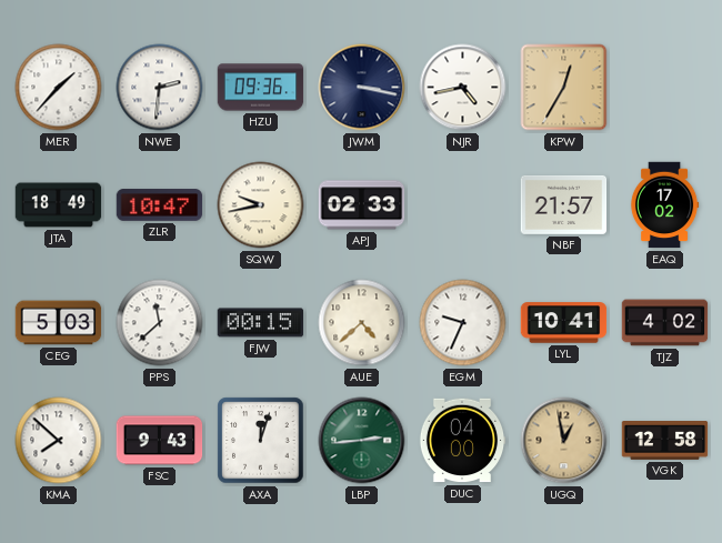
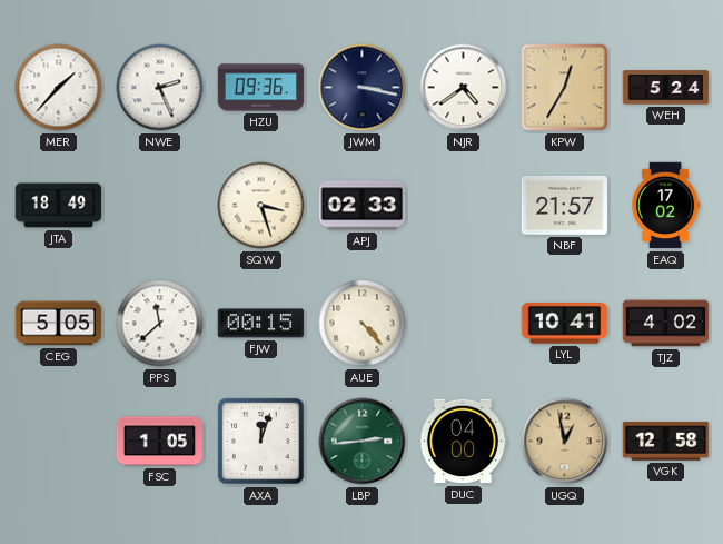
NWE: 2:31 -> 2:26
NJR: 4:43 -> 4:39
WEH: none -> 5:24
ZLR: 10:47 -> none
SQW: 9:43 -> 3:27
CEG: 5:03 -> 5:05
AUE: 4:38 -> 4:23
EGM: 9:34 -> none
KMA: 7:52 -> none
FSC: 9:43 -> 1:05
